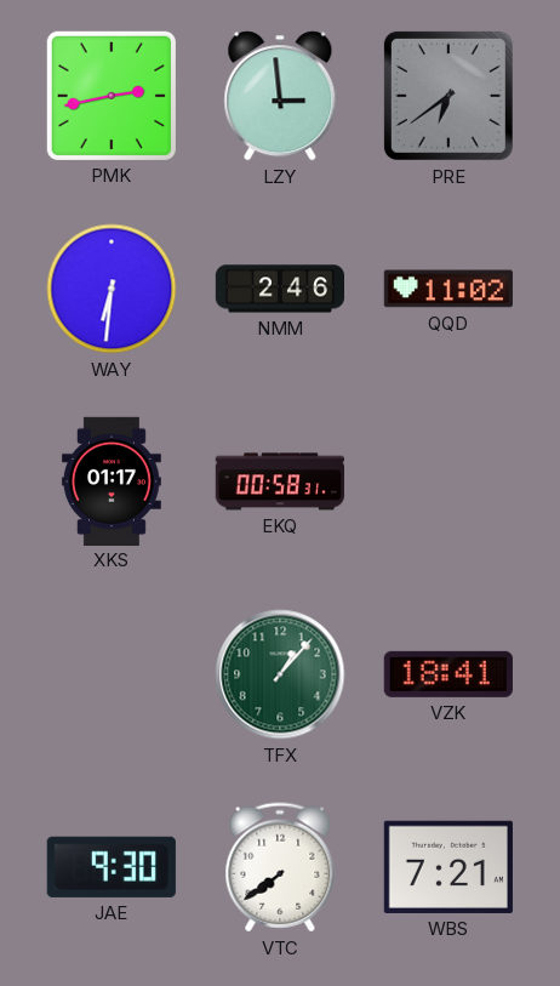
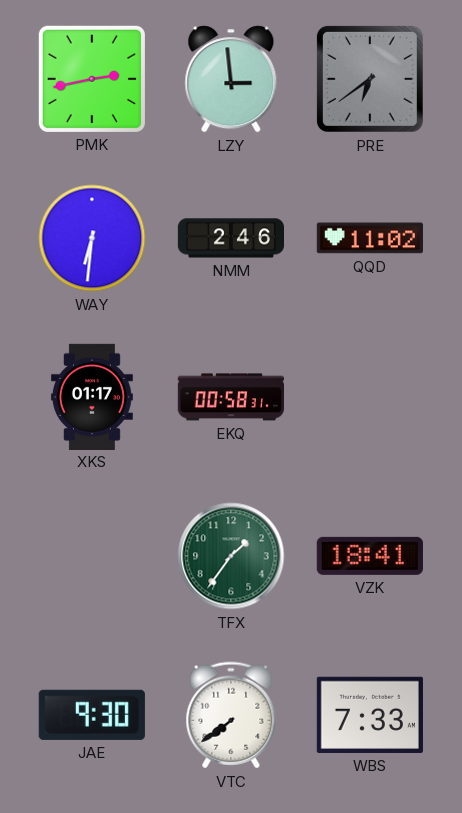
TFX: 1:07 -> 1:36
WBS: 7:21 -> 7:33
